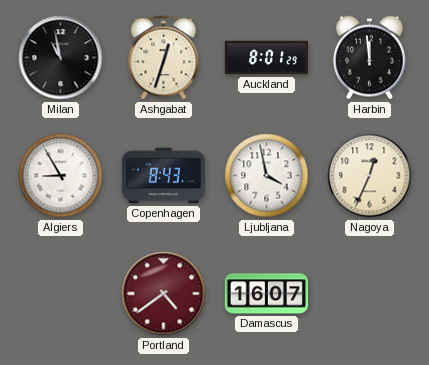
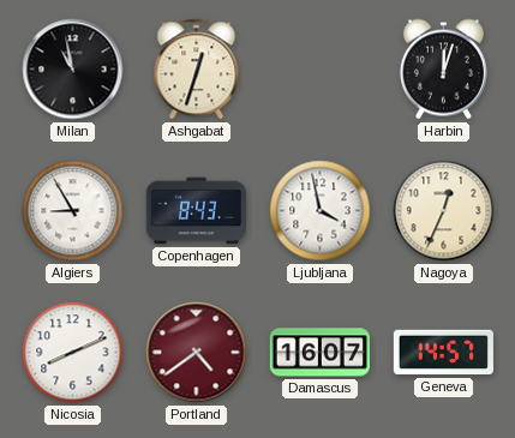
Auckland: 8:01 -> none
Harbin: 11:59 -> 12:03
Nicosia: none -> 8:11
Geneva: none -> 14:57
